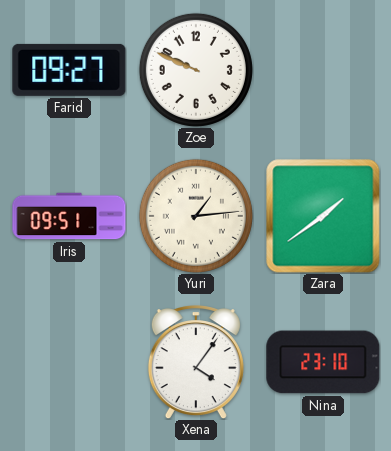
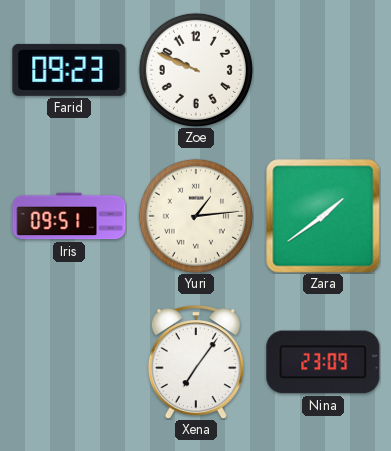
Farid: 09:27 -> 09:23
Xena: 4:06 -> 7:06
Nina: 23:10 -> 23:09
